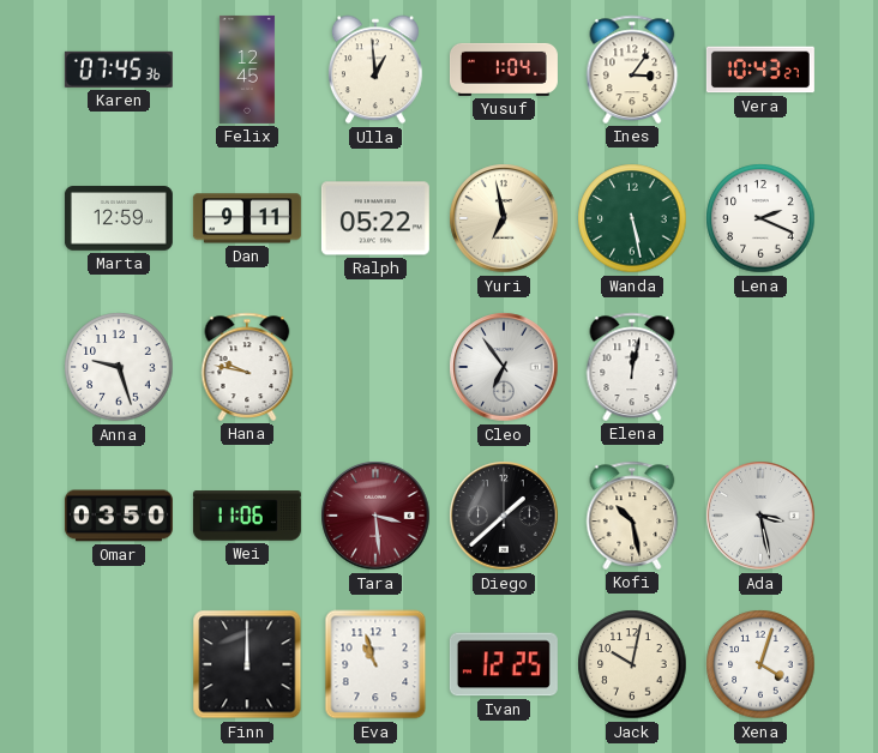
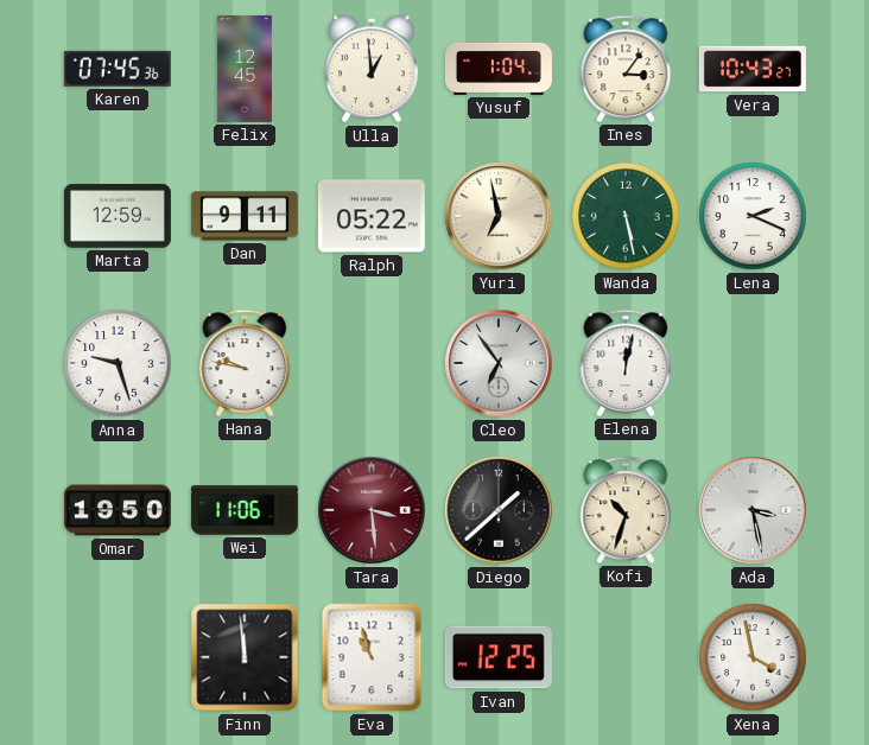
Omar: 03:50 -> 19:50
Kofi: 10:28 -> 10:33
Finn: 12:00 -> 11:59
Jack: 10:02 -> none
Xena: 4:03 -> 3:58
